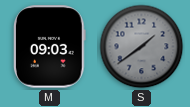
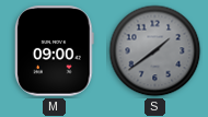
M: 09:03 -> 09:00
